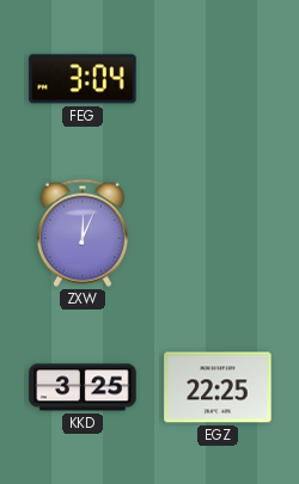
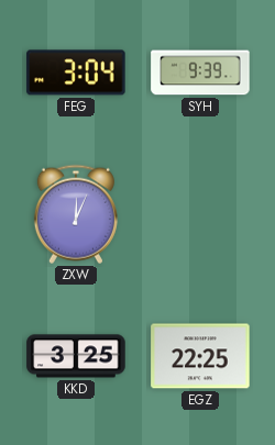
SYH: none -> 9:39
